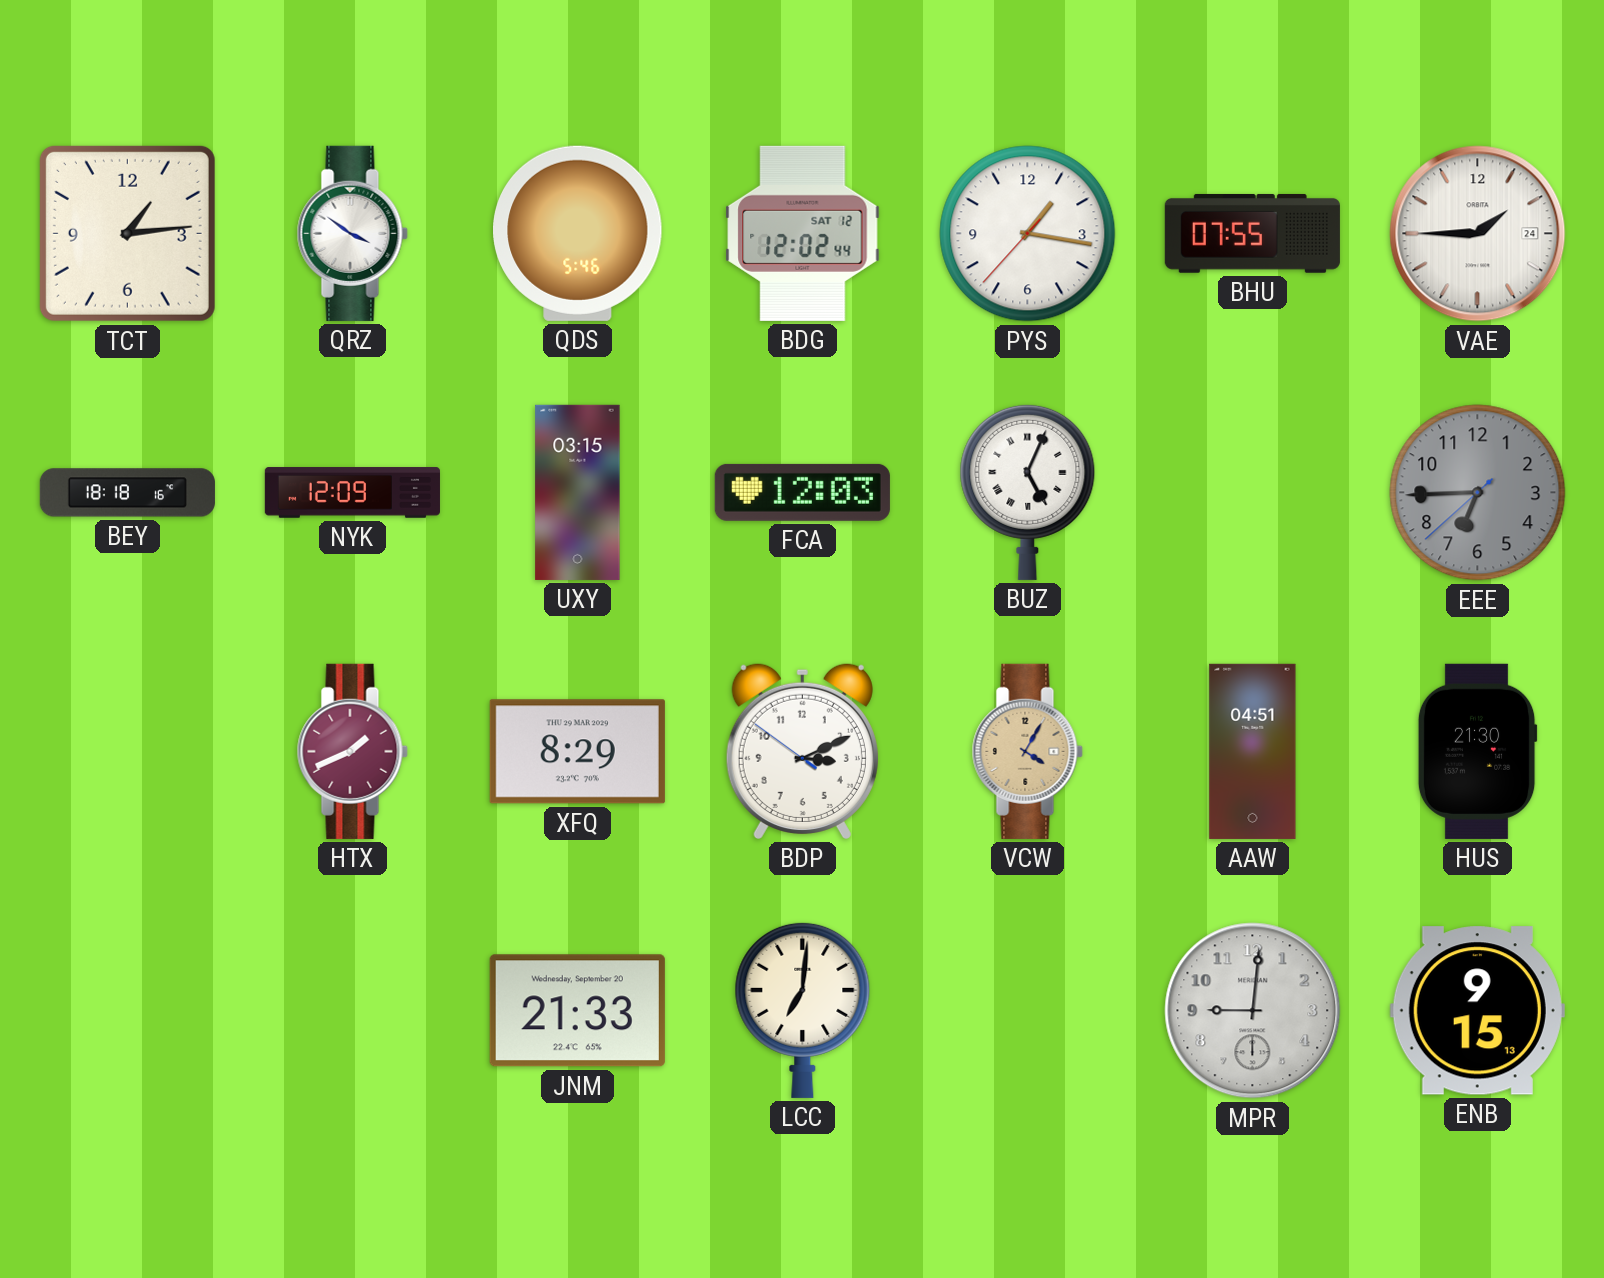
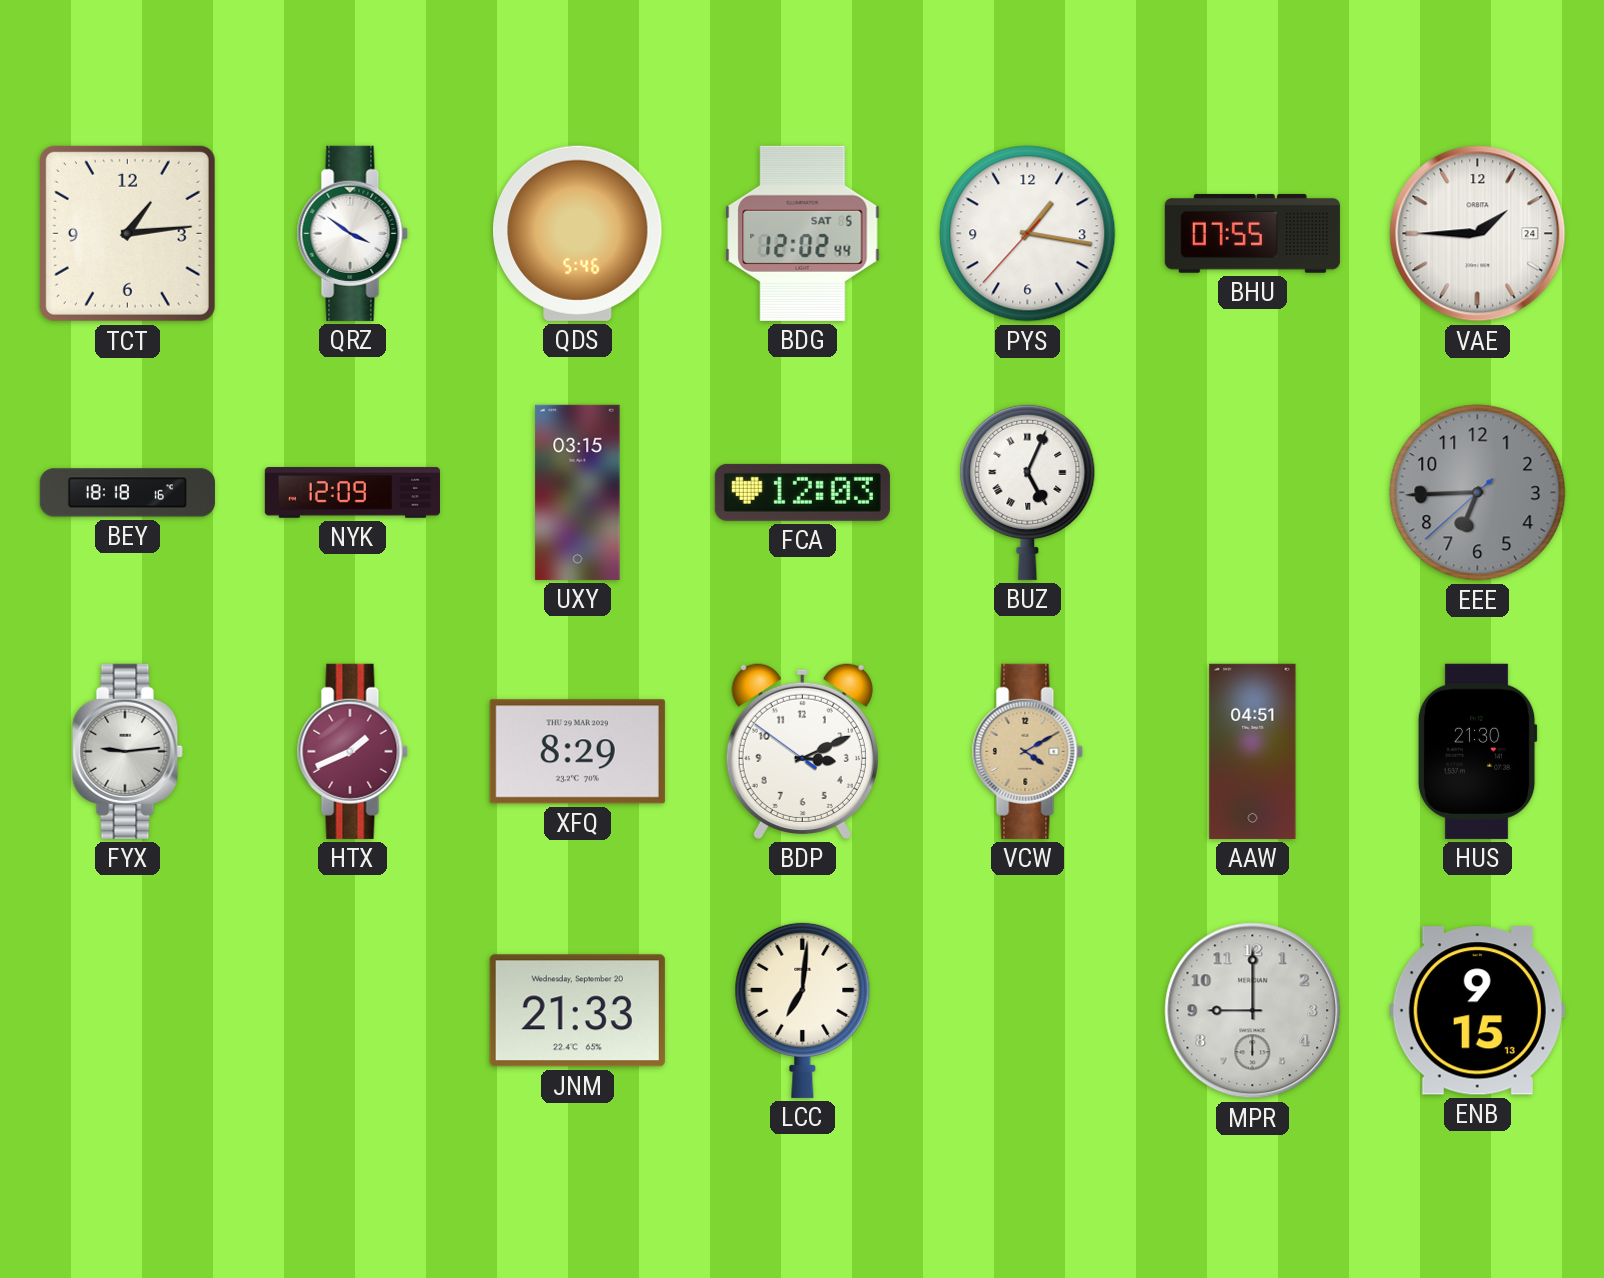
BDG date: SAT 12 -> SAT 5
FYX: none -> 9:14
VCW: 4:05 -> 4:10
MPR: 9:01 -> 9:00
